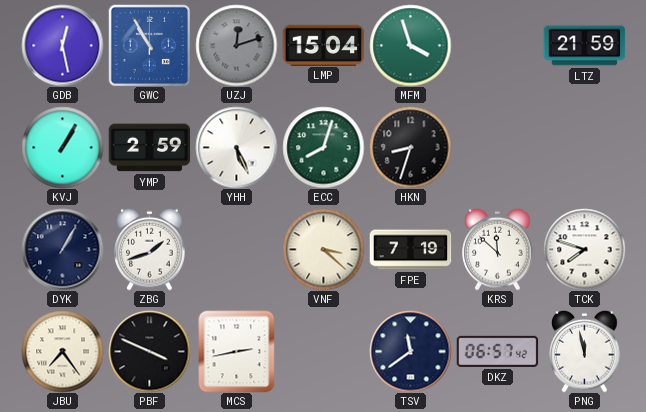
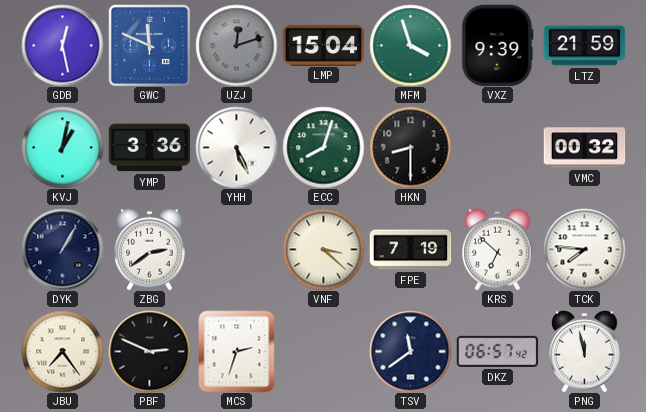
GWC: 10:55 -> 11:49
VXZ: none -> 9:39
KVJ: 1:05 -> 1:02
YMP: 2:59 -> 3:36
HKN: 8:33 -> 8:30
VMC: none -> 00:32
ZBG: 1:42 -> 2:39
KRS: 11:52 -> 6:52
TCK: 7:48 -> 7:46
PBF: 3:49 -> 2:49
MCS: 2:43 -> 2:33
